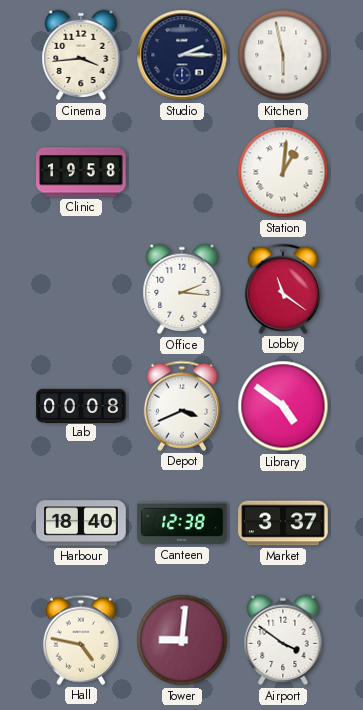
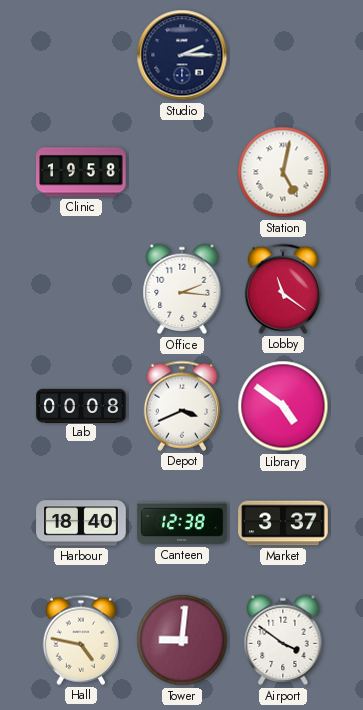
Cinema: 3:44 -> none
Kitchen: 5:58 -> none
Station: 1:01 -> 5:02
